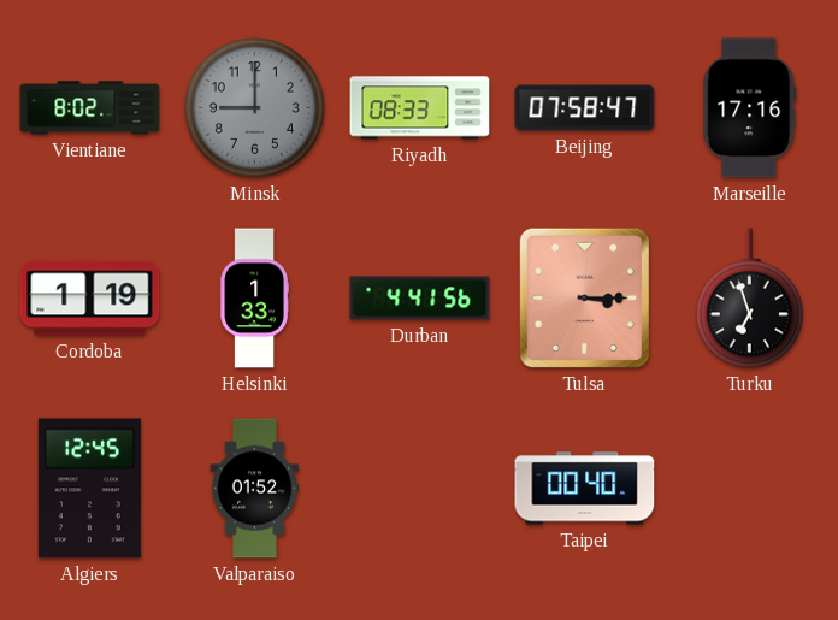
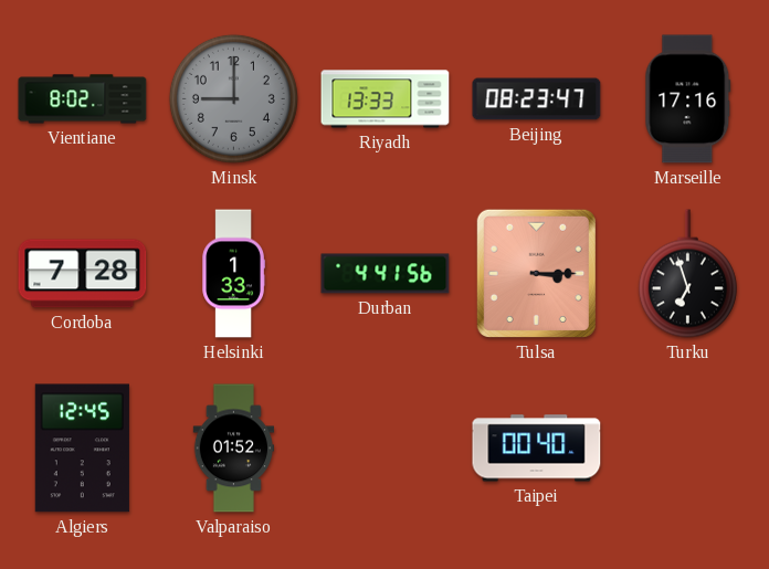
Riyadh: 08:33 -> 13:33
Beijing: 07:58 -> 08:23
Cordoba: 1:19 -> 7:28
